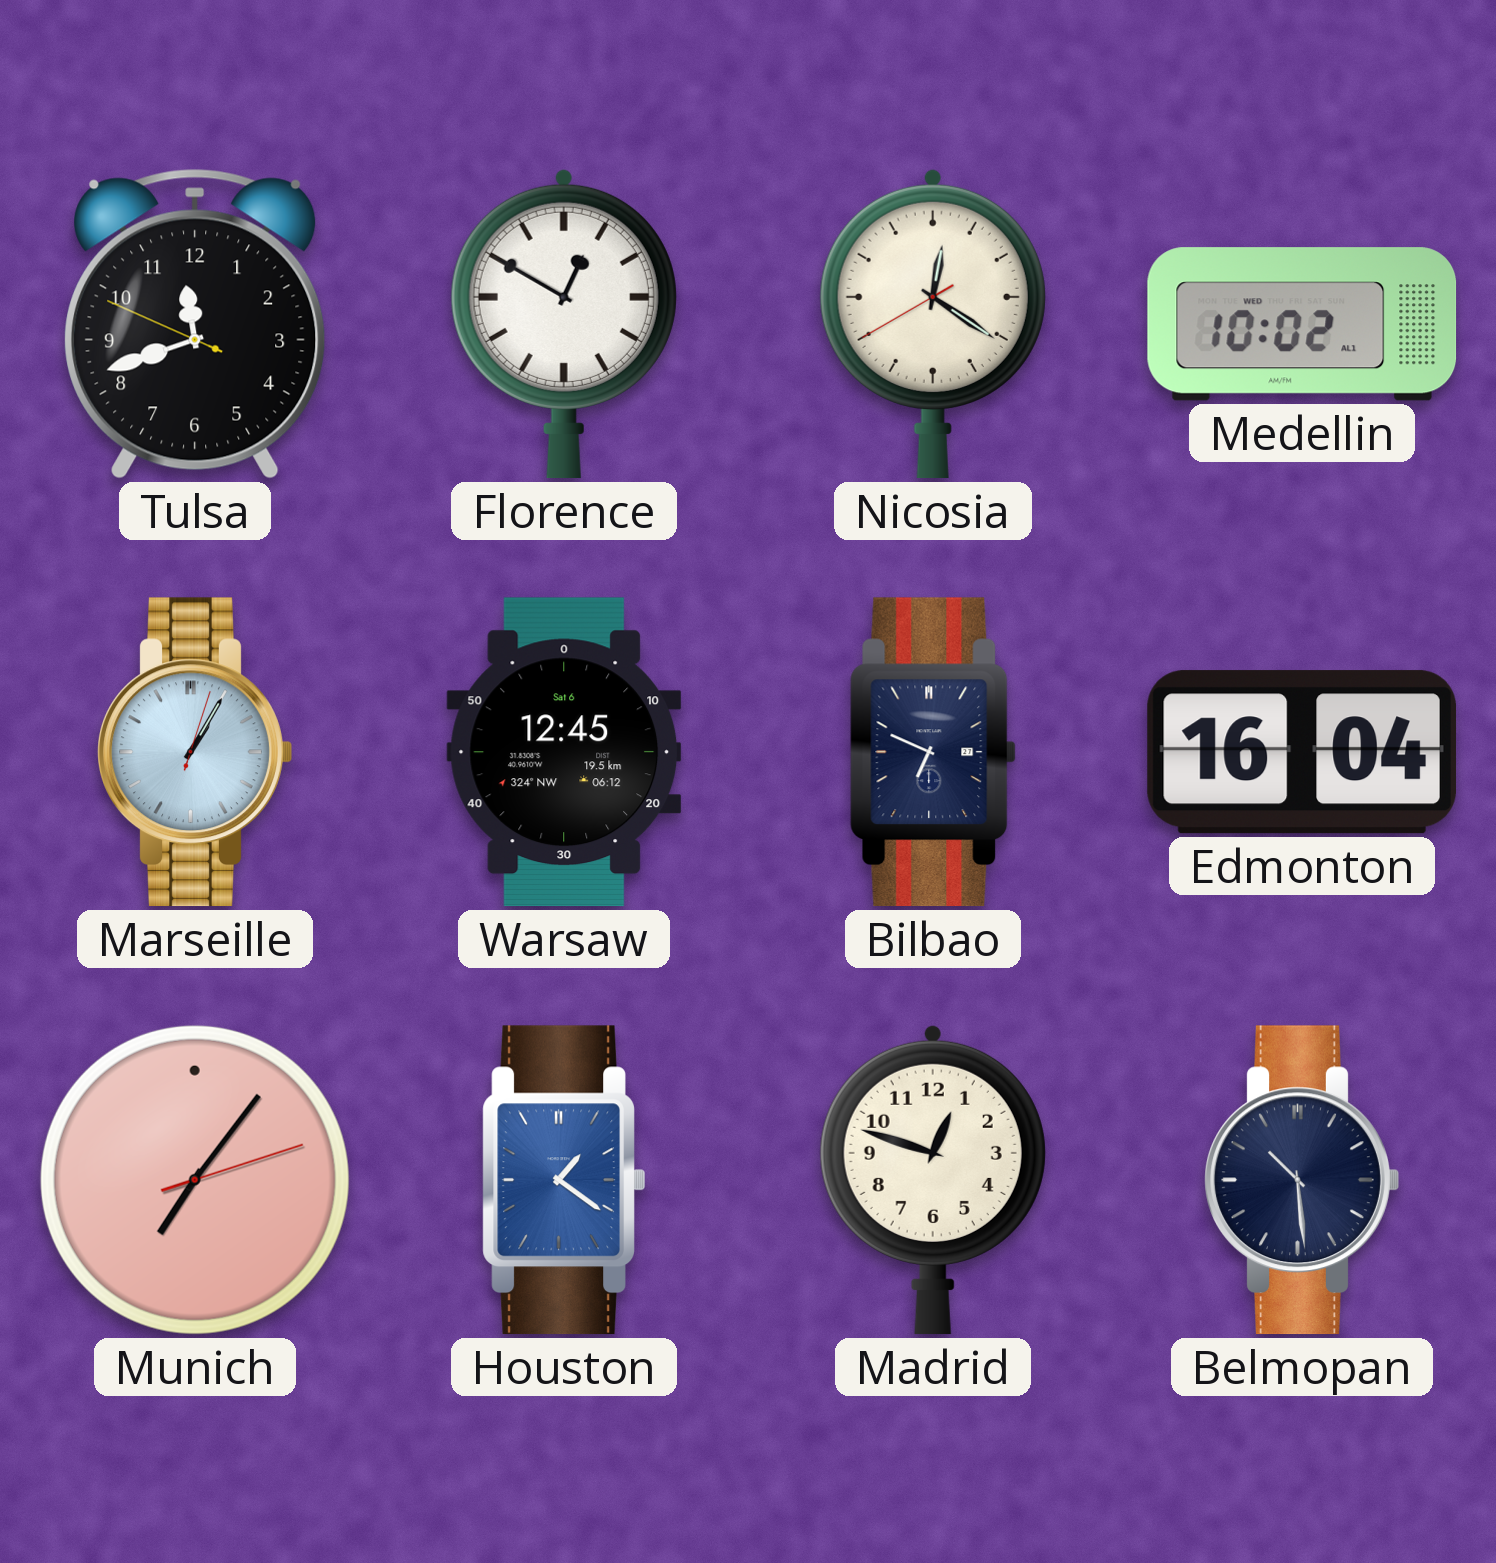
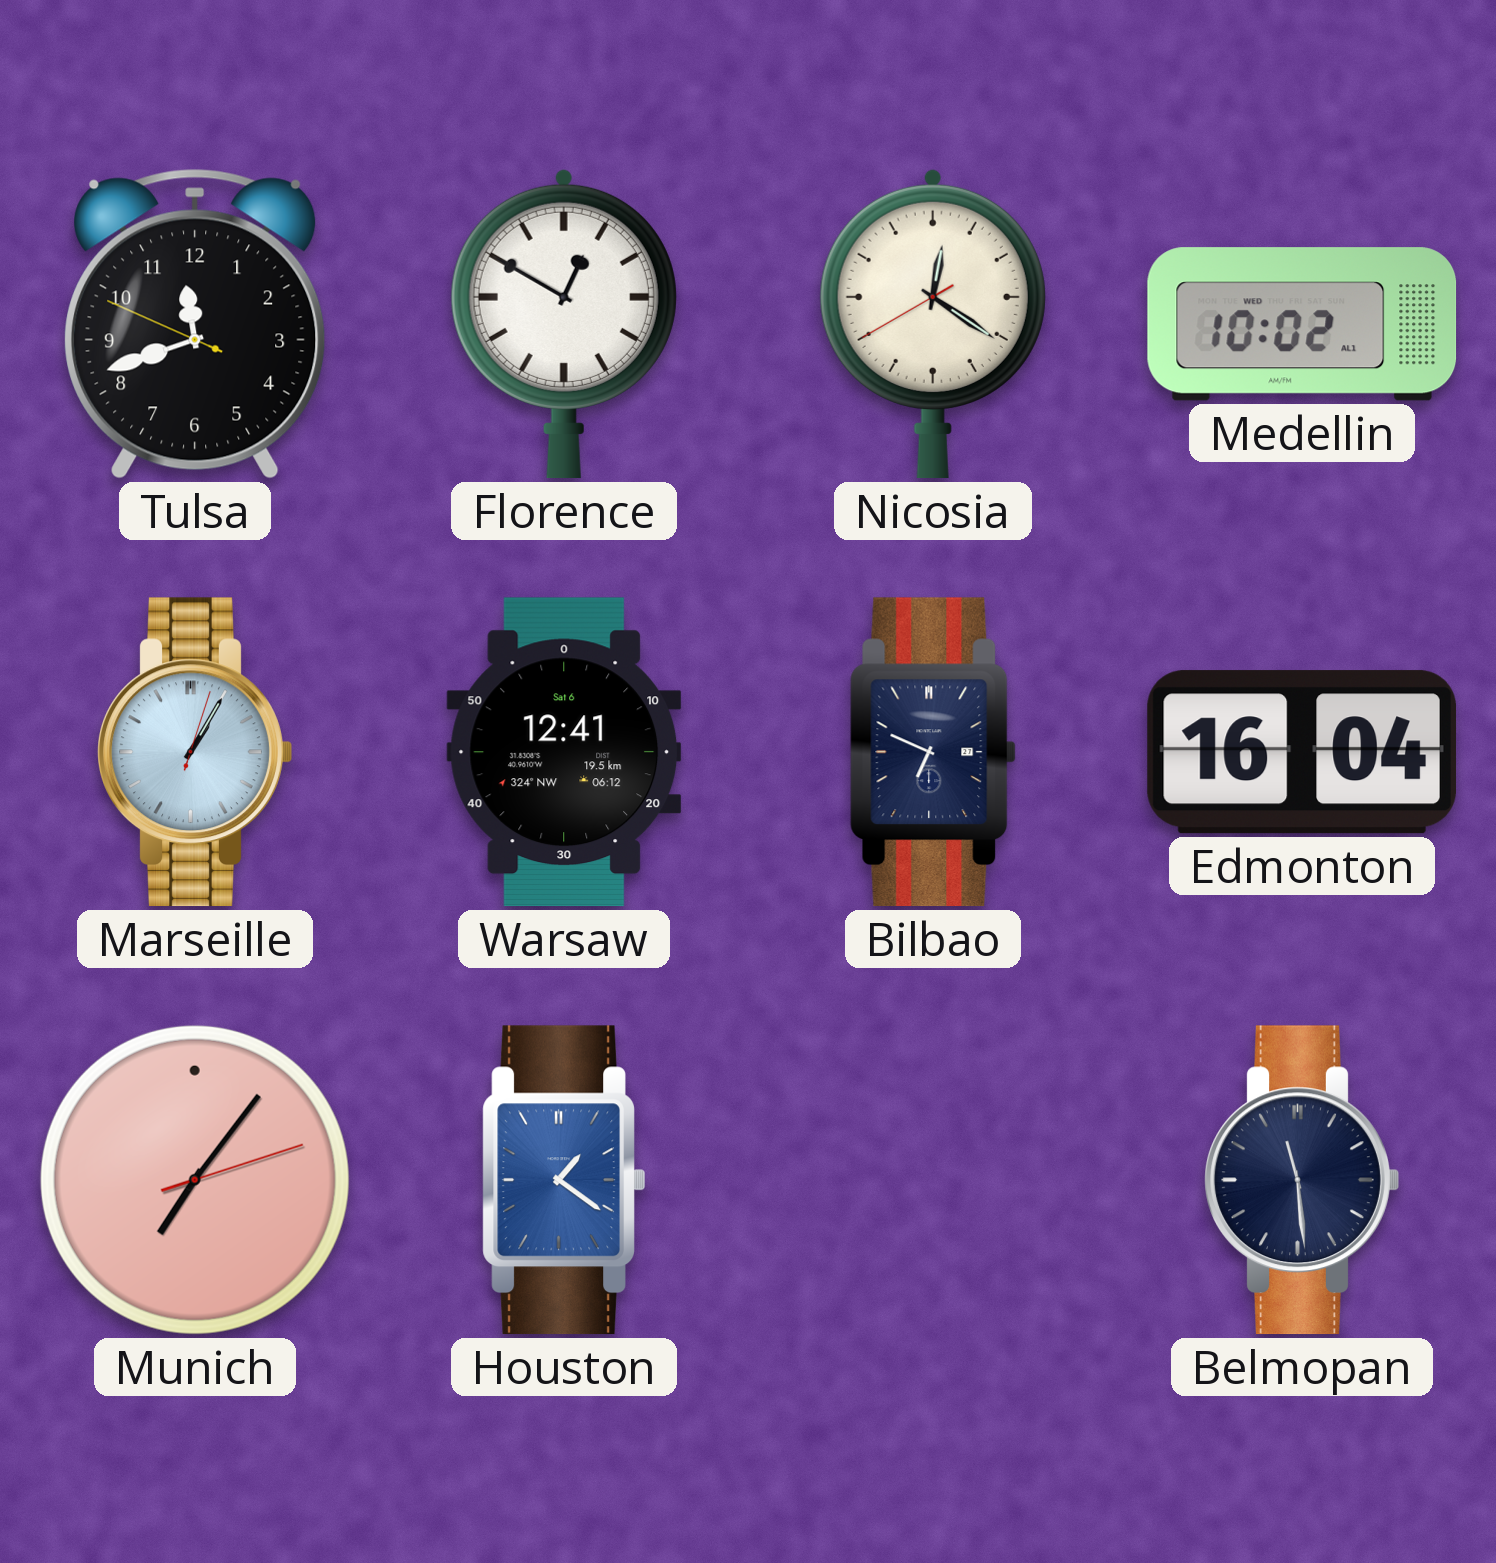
Warsaw: 12:45 -> 12:41
Madrid: 12:48 -> none
Belmopan: 10:29 -> 11:29
